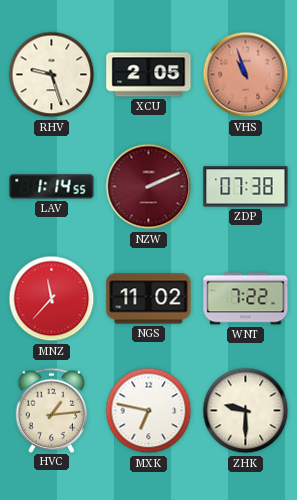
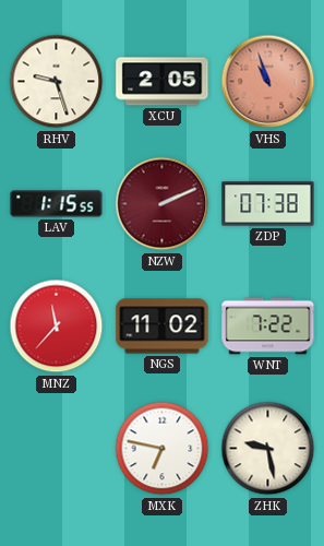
LAV: 1:14 -> 1:15
HVC: 1:14 -> none
ZHK: 9:30 -> 9:28
